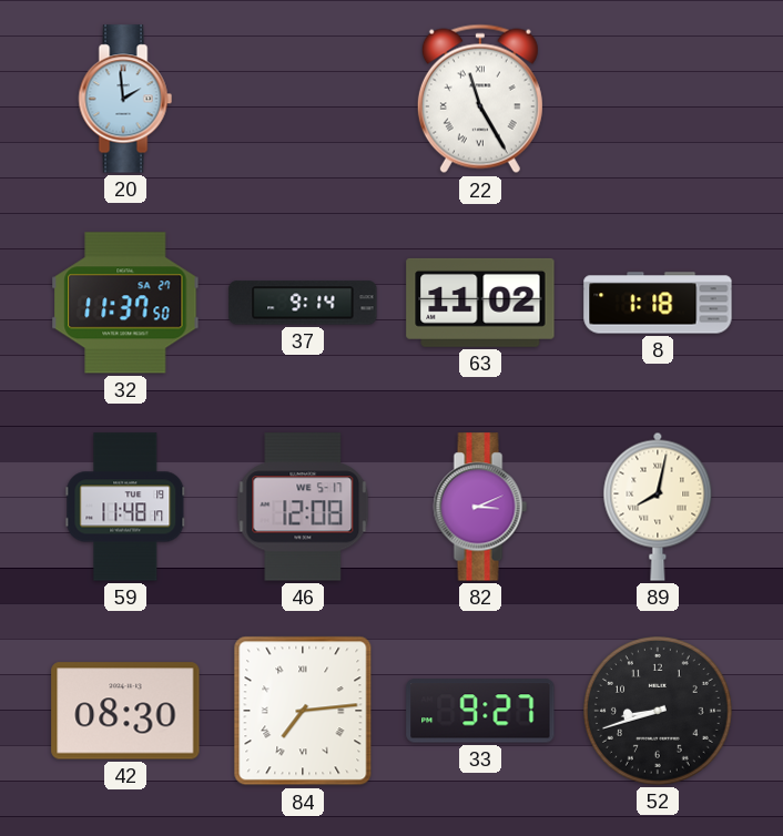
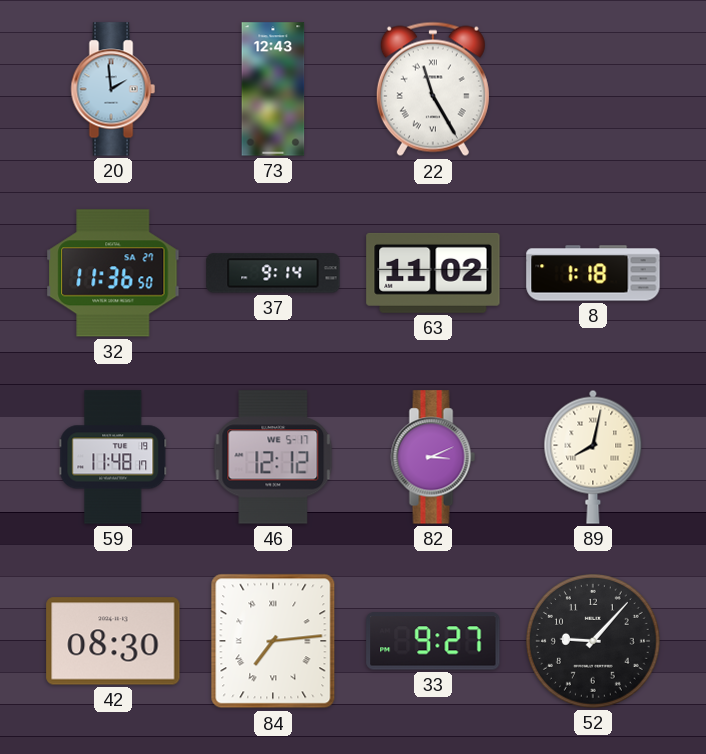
73: none -> 12:43
32: 11:37 -> 11:36
46: 12:08 -> 12:12
52: 8:42 -> 9:07
